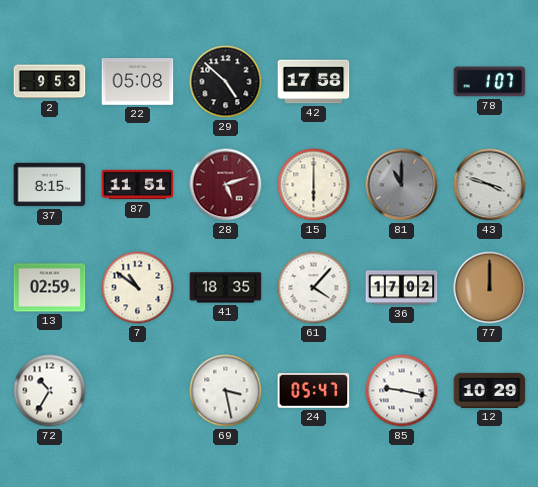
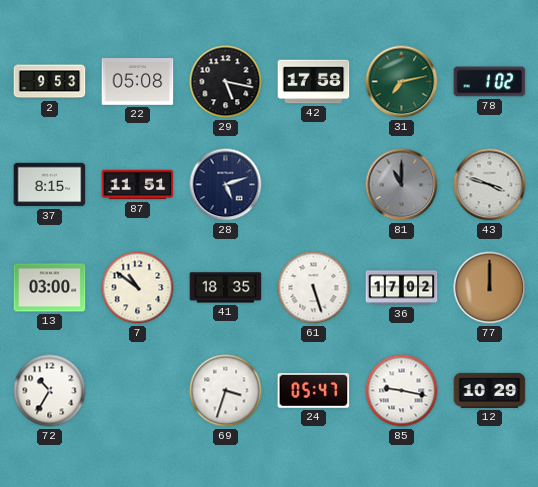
29: 4:52 -> 5:17
31: none -> 7:13
78: 1:07 -> 1:02
28 dial: burgundy -> navy
15: 6:00 -> none
13: 02:59 -> 03:00
61: 4:07 -> 5:27
69: 3:28 -> 3:33
